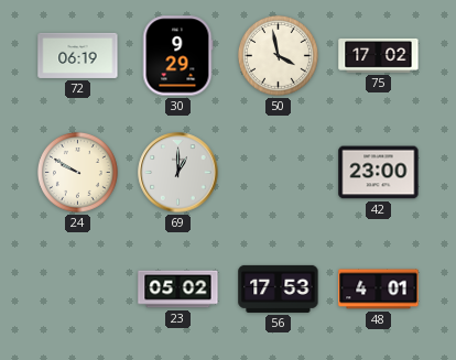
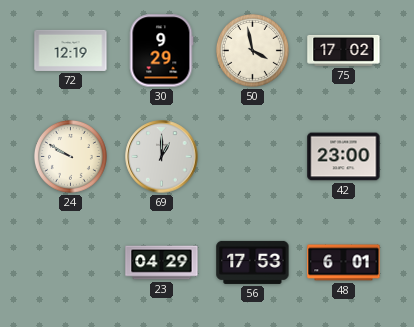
72: 06:19 -> 12:19
23: 05:02 -> 04:29
48: 4:01 -> 6:01
